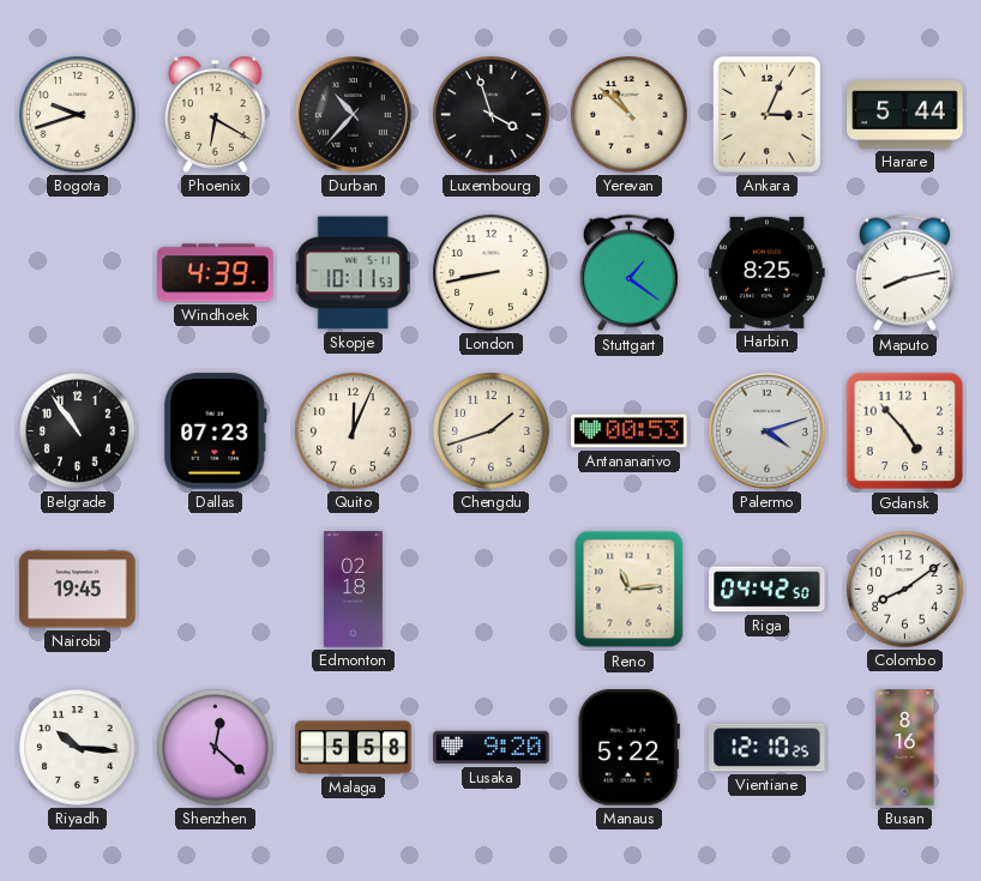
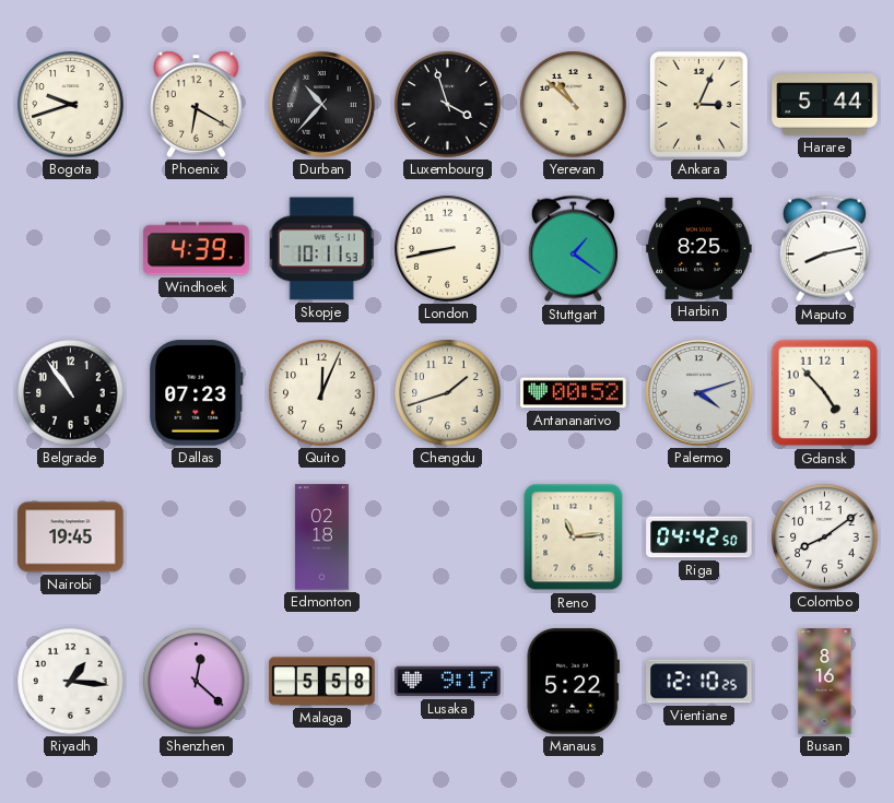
Antananarivo: 00:53 -> 00:52
Riyadh: 10:16 -> 1:16
Lusaka: 9:20 -> 9:17
